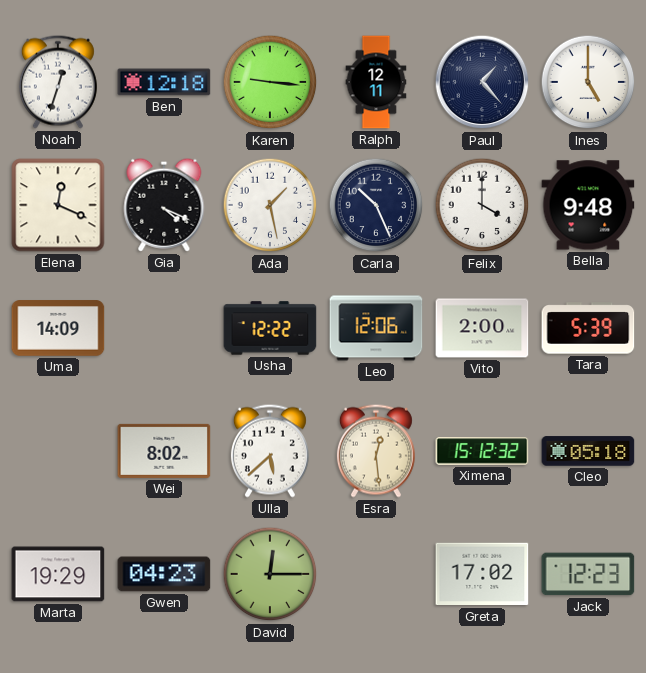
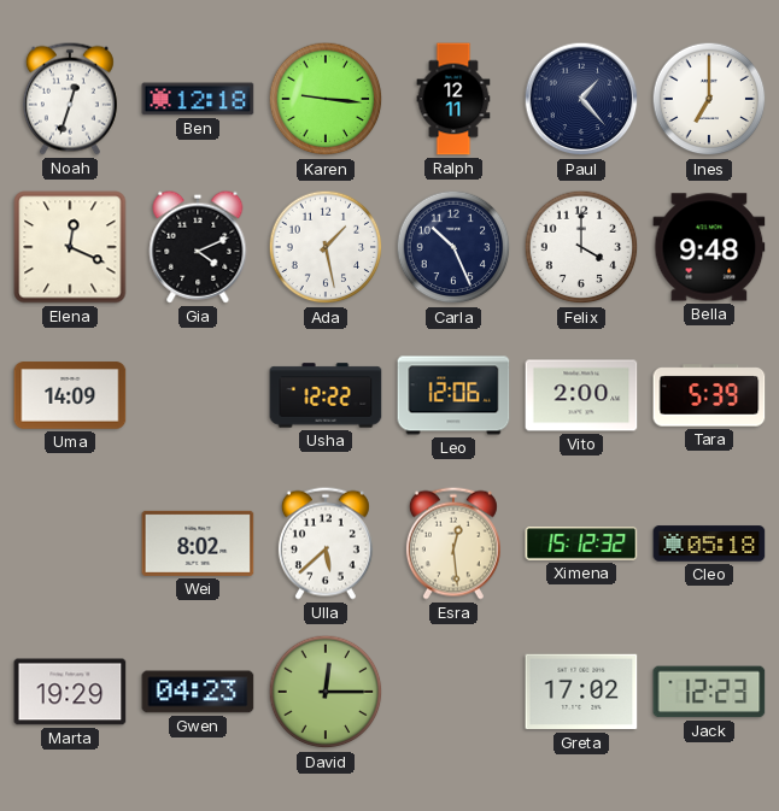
Ines: 5:00 -> 7:00
Gia: 4:19 -> 4:11
